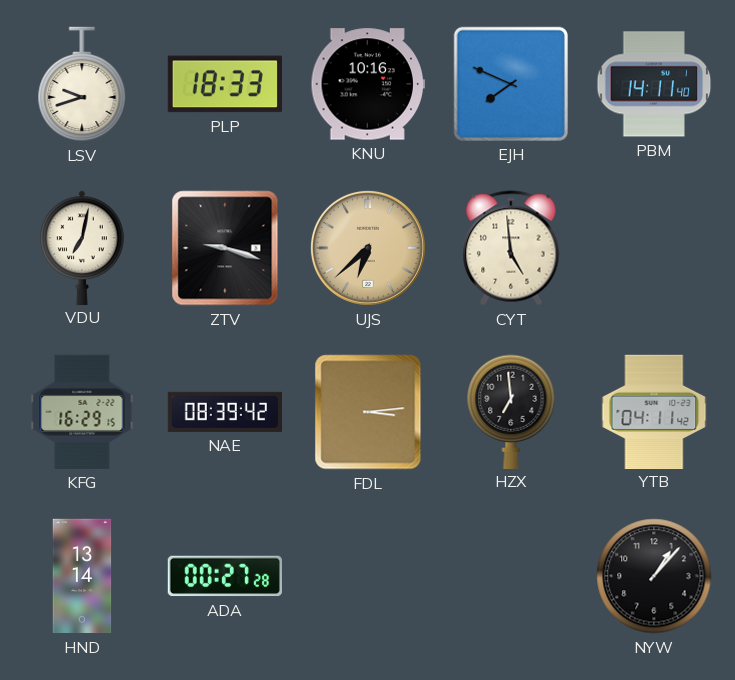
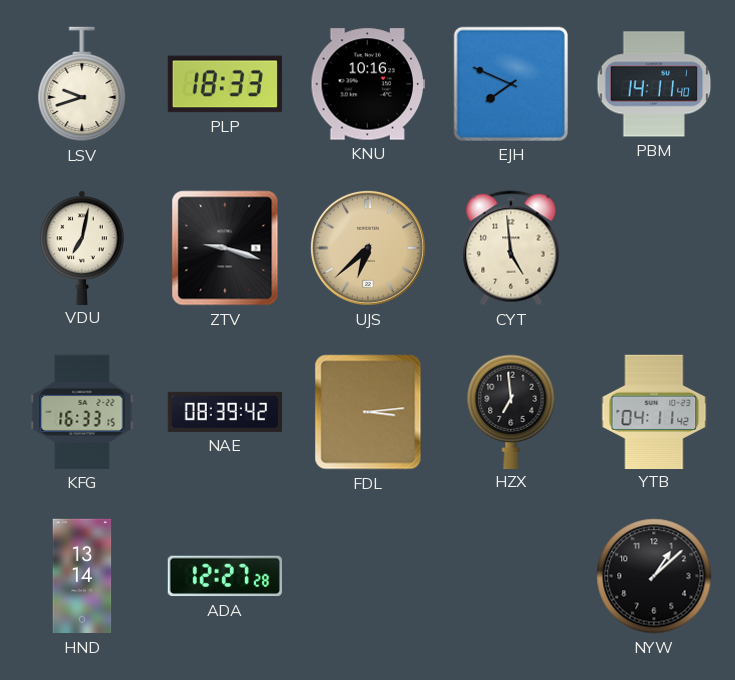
KFG: 16:29 -> 16:33
ADA: 00:27 -> 12:27
NYW: 1:07 -> 1:08
